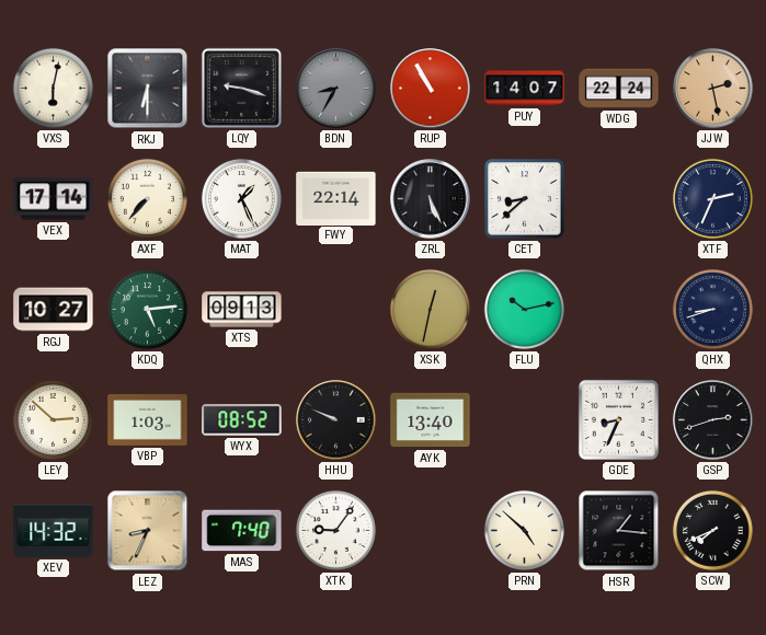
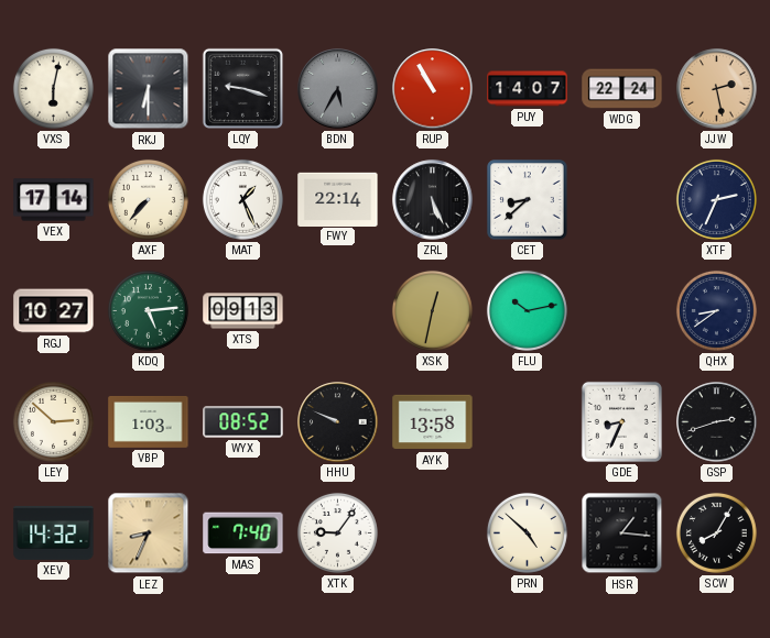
BDN: 8:35 -> 5:35
QHX: 8:42 -> 8:39
AYK: 13:40 -> 13:58
SCW: 7:41 -> 8:05
